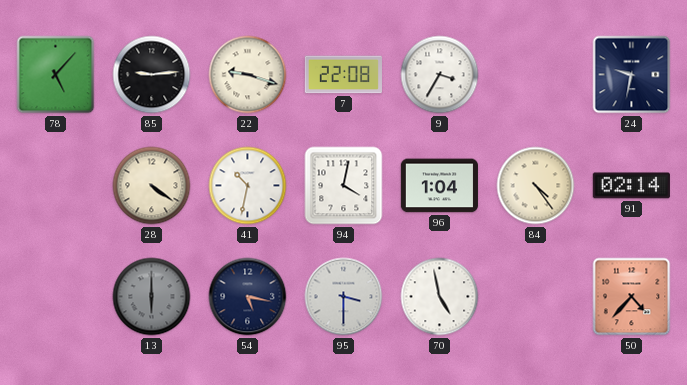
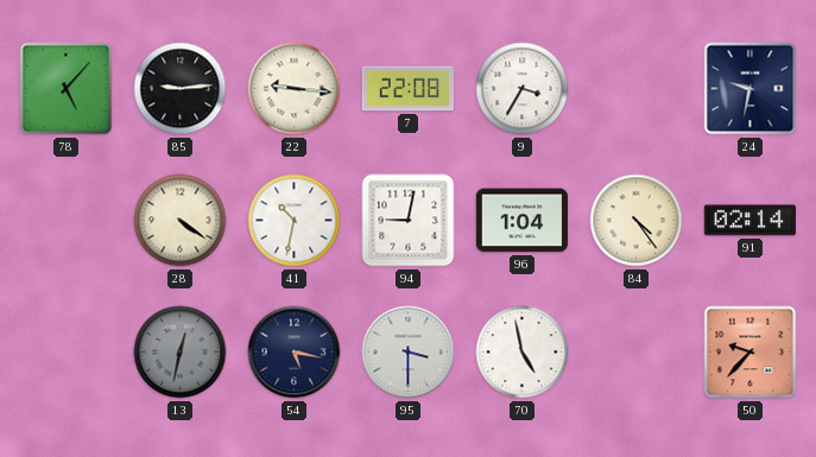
22: 9:18 -> 9:16
94: 4:02 -> 9:02
13: 6:00 -> 12:32
50: 4:37 -> 9:37
